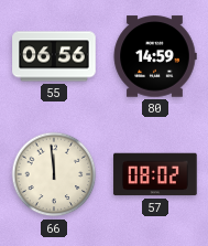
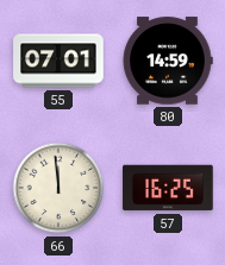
55: 06:56 -> 07:01
57: 08:02 -> 16:25
